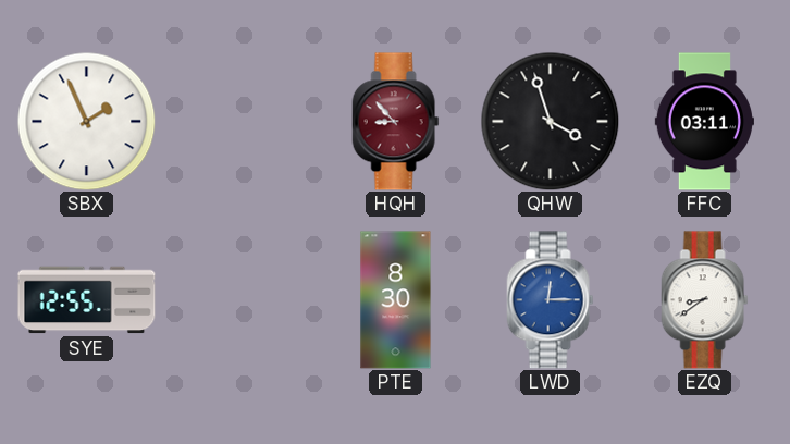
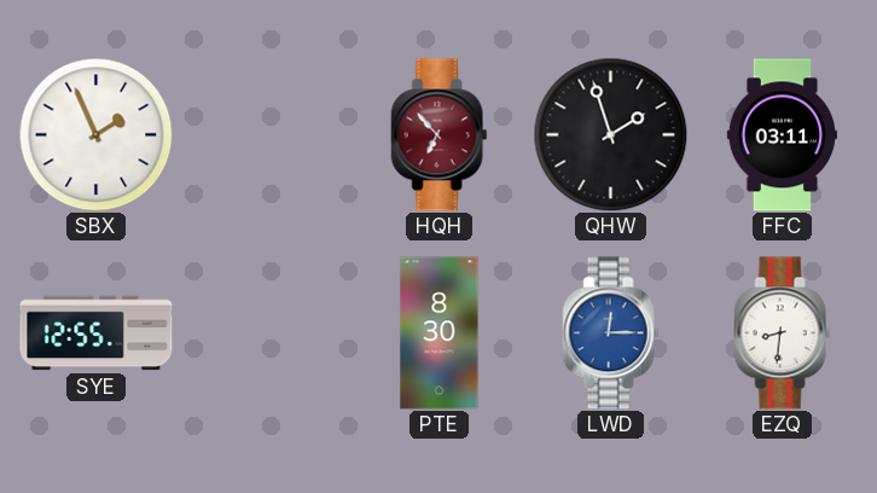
HQH: 8:53 -> 6:53
QHW: 3:57 -> 1:57
EZQ: 8:39 -> 8:31
